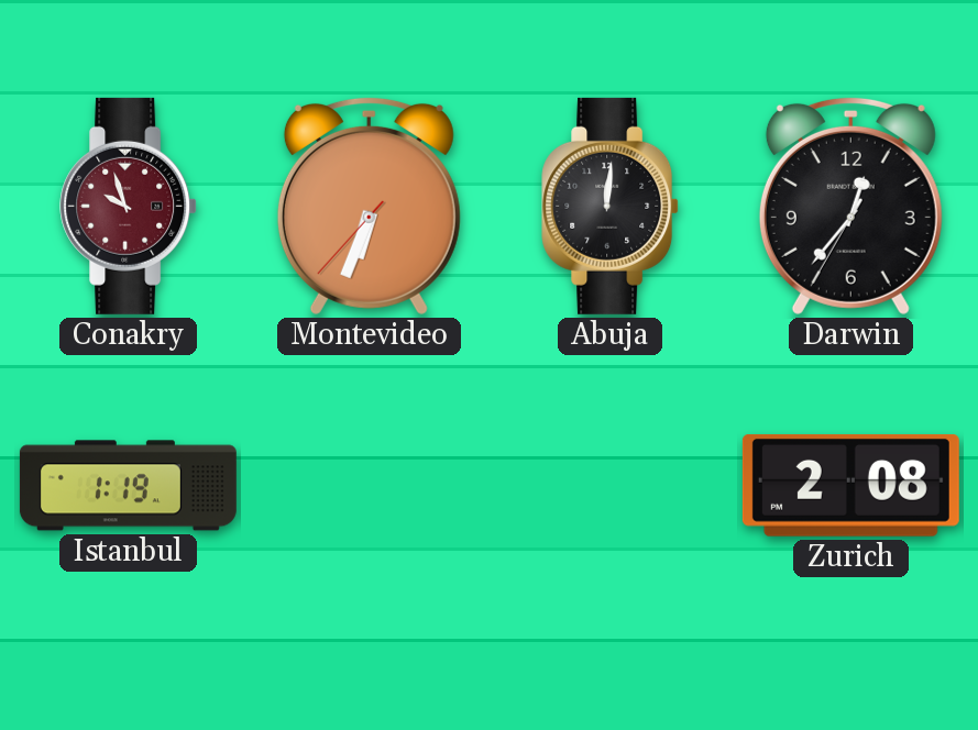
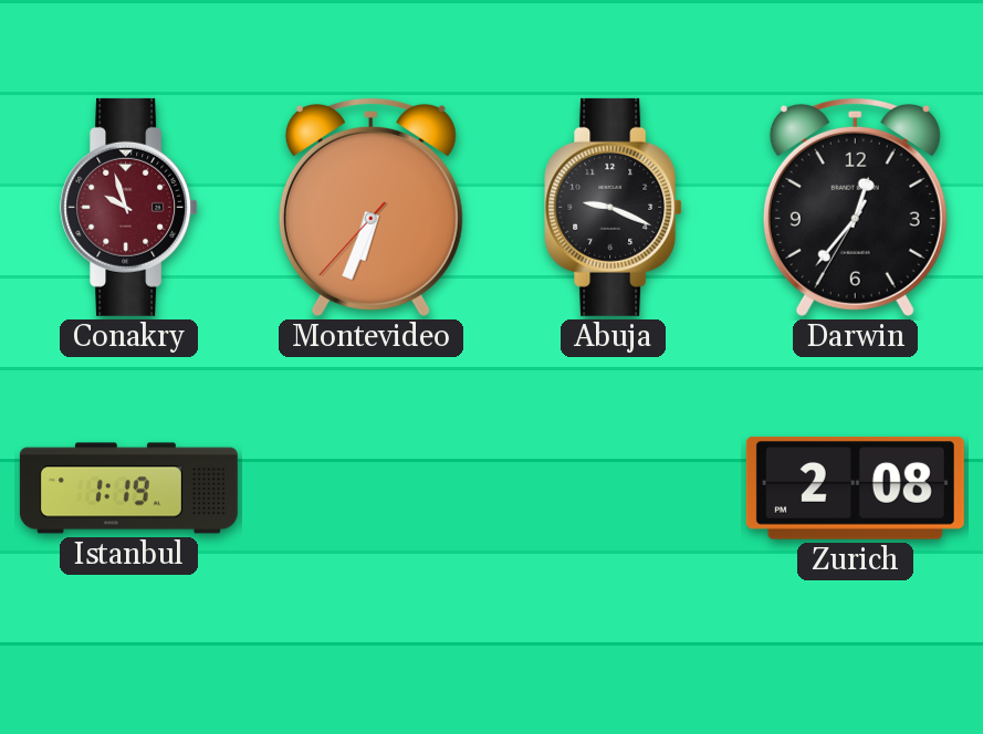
Abuja: 12:01 -> 9:19
